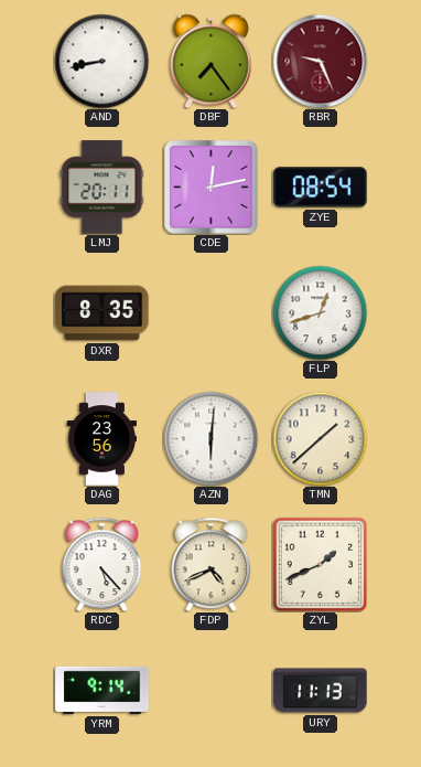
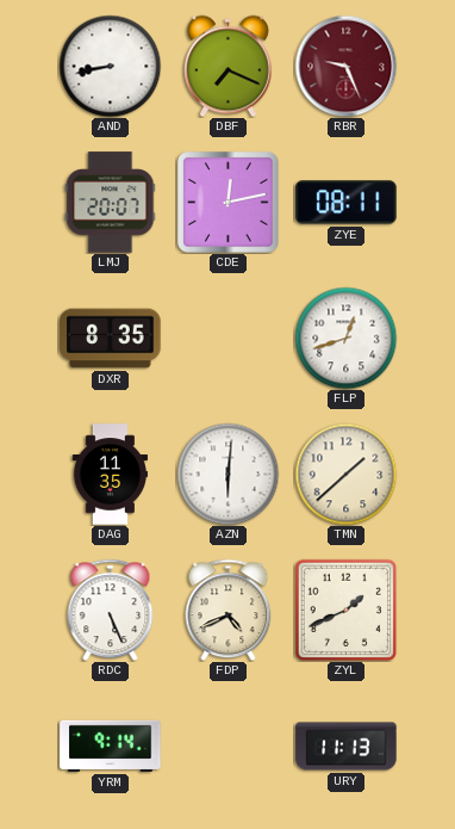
DBF: 7:24 -> 7:19
LMJ: 20:11 -> 20:07
ZYE: 08:54 -> 08:11
DAG: 23:56 -> 11:35
RDC: 5:23 -> 5:26
